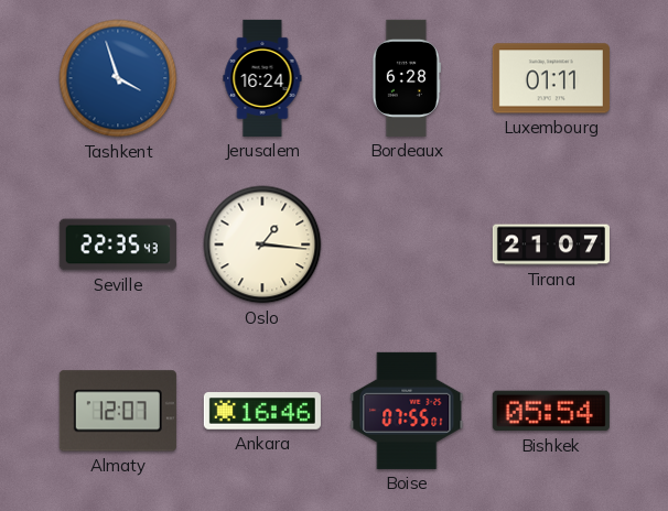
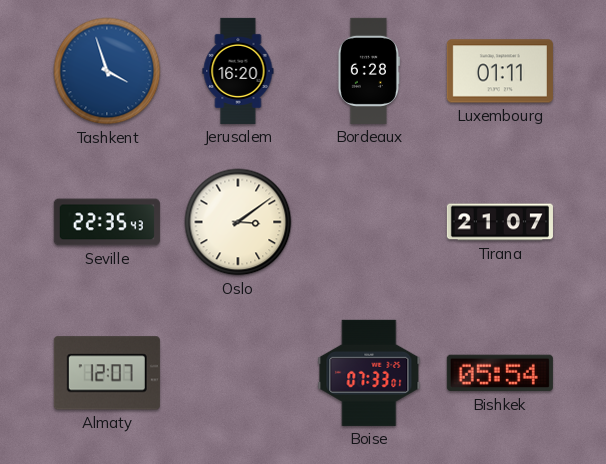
Jerusalem: 16:24 -> 16:20
Oslo: 1:16 -> 3:09
Ankara: 16:46 -> none
Boise: 07:55 -> 07:33
